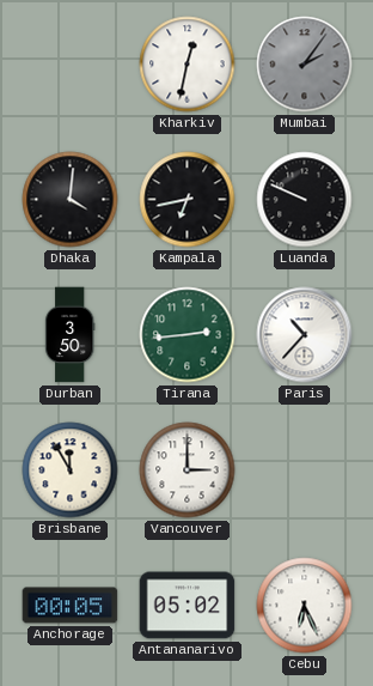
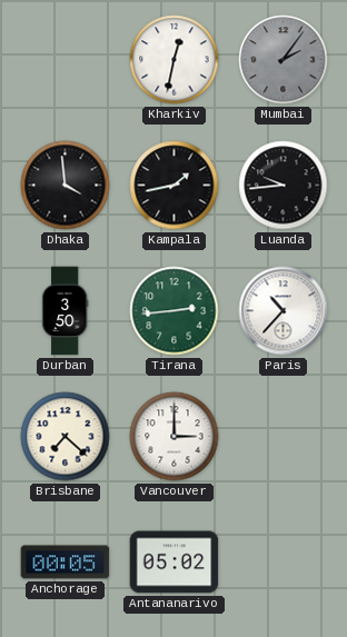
Dhaka: 4:01 -> 3:59
Kampala: 6:43 -> 1:43
Luanda: 9:49 -> 9:44
Brisbane: 11:55 -> 7:22
Cebu: 6:26 -> none
